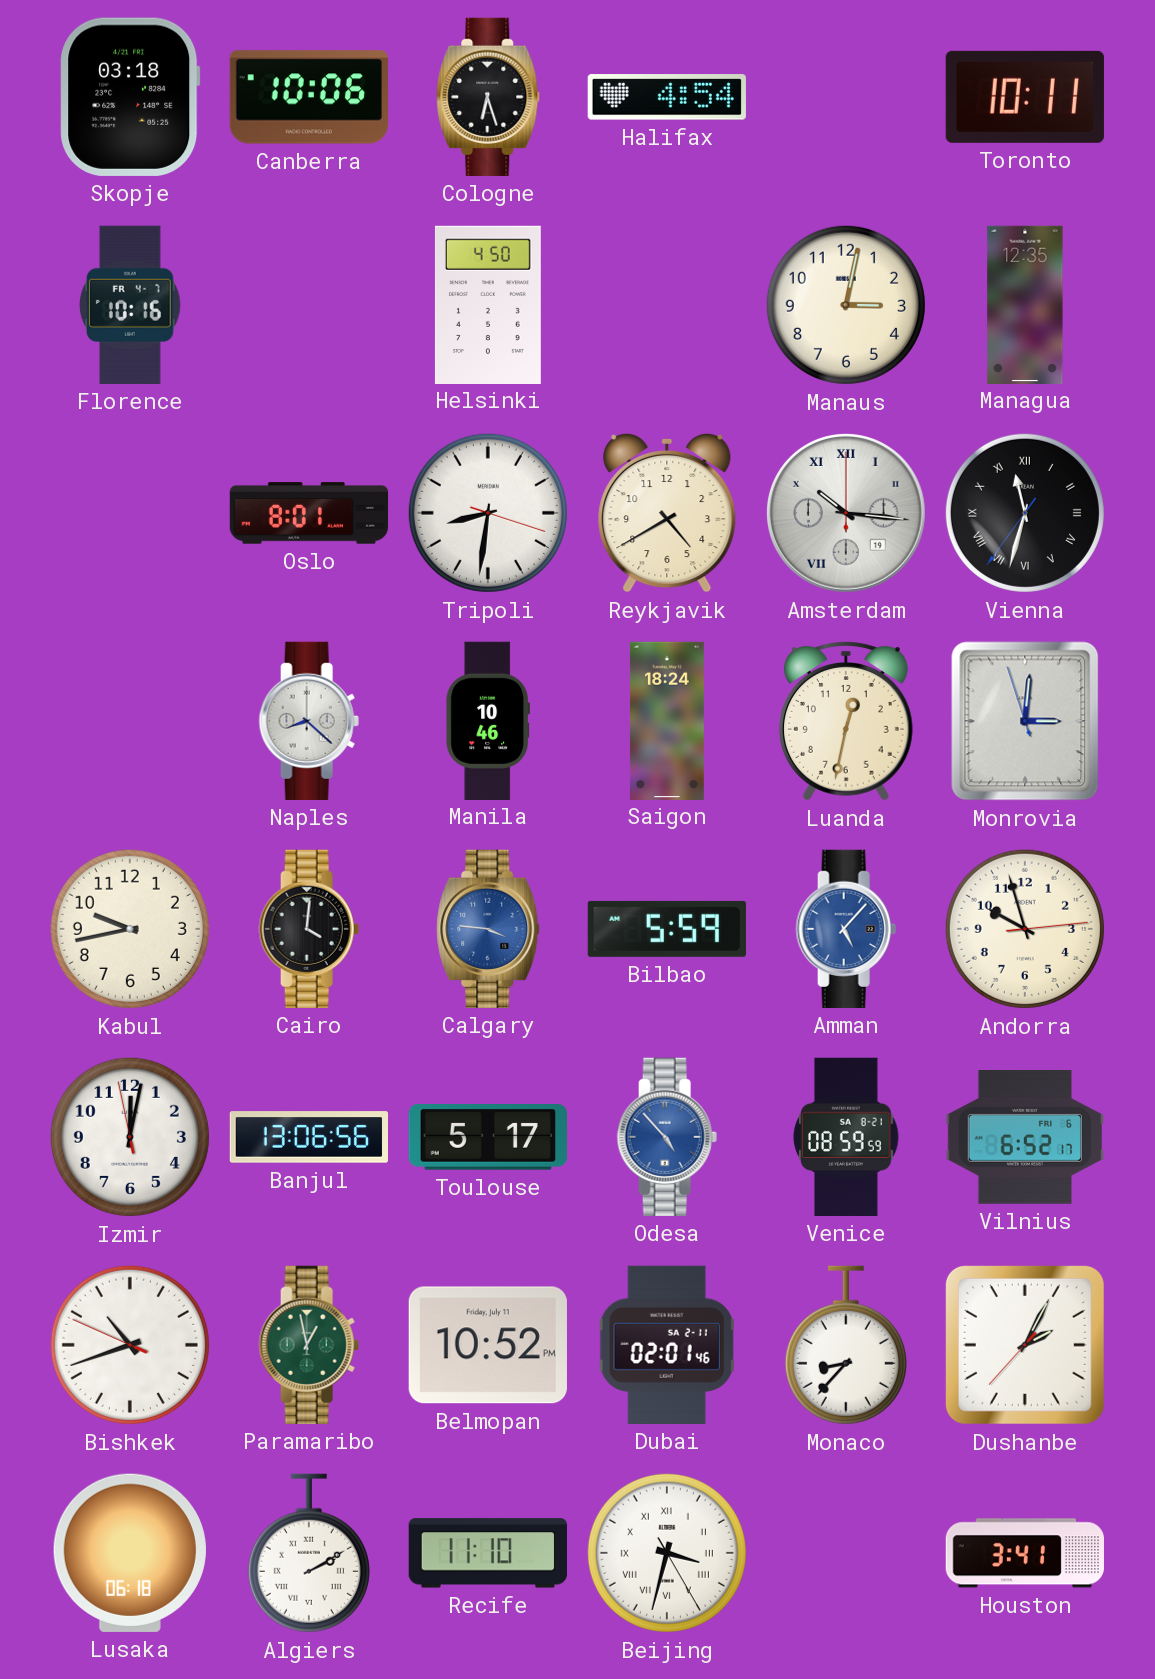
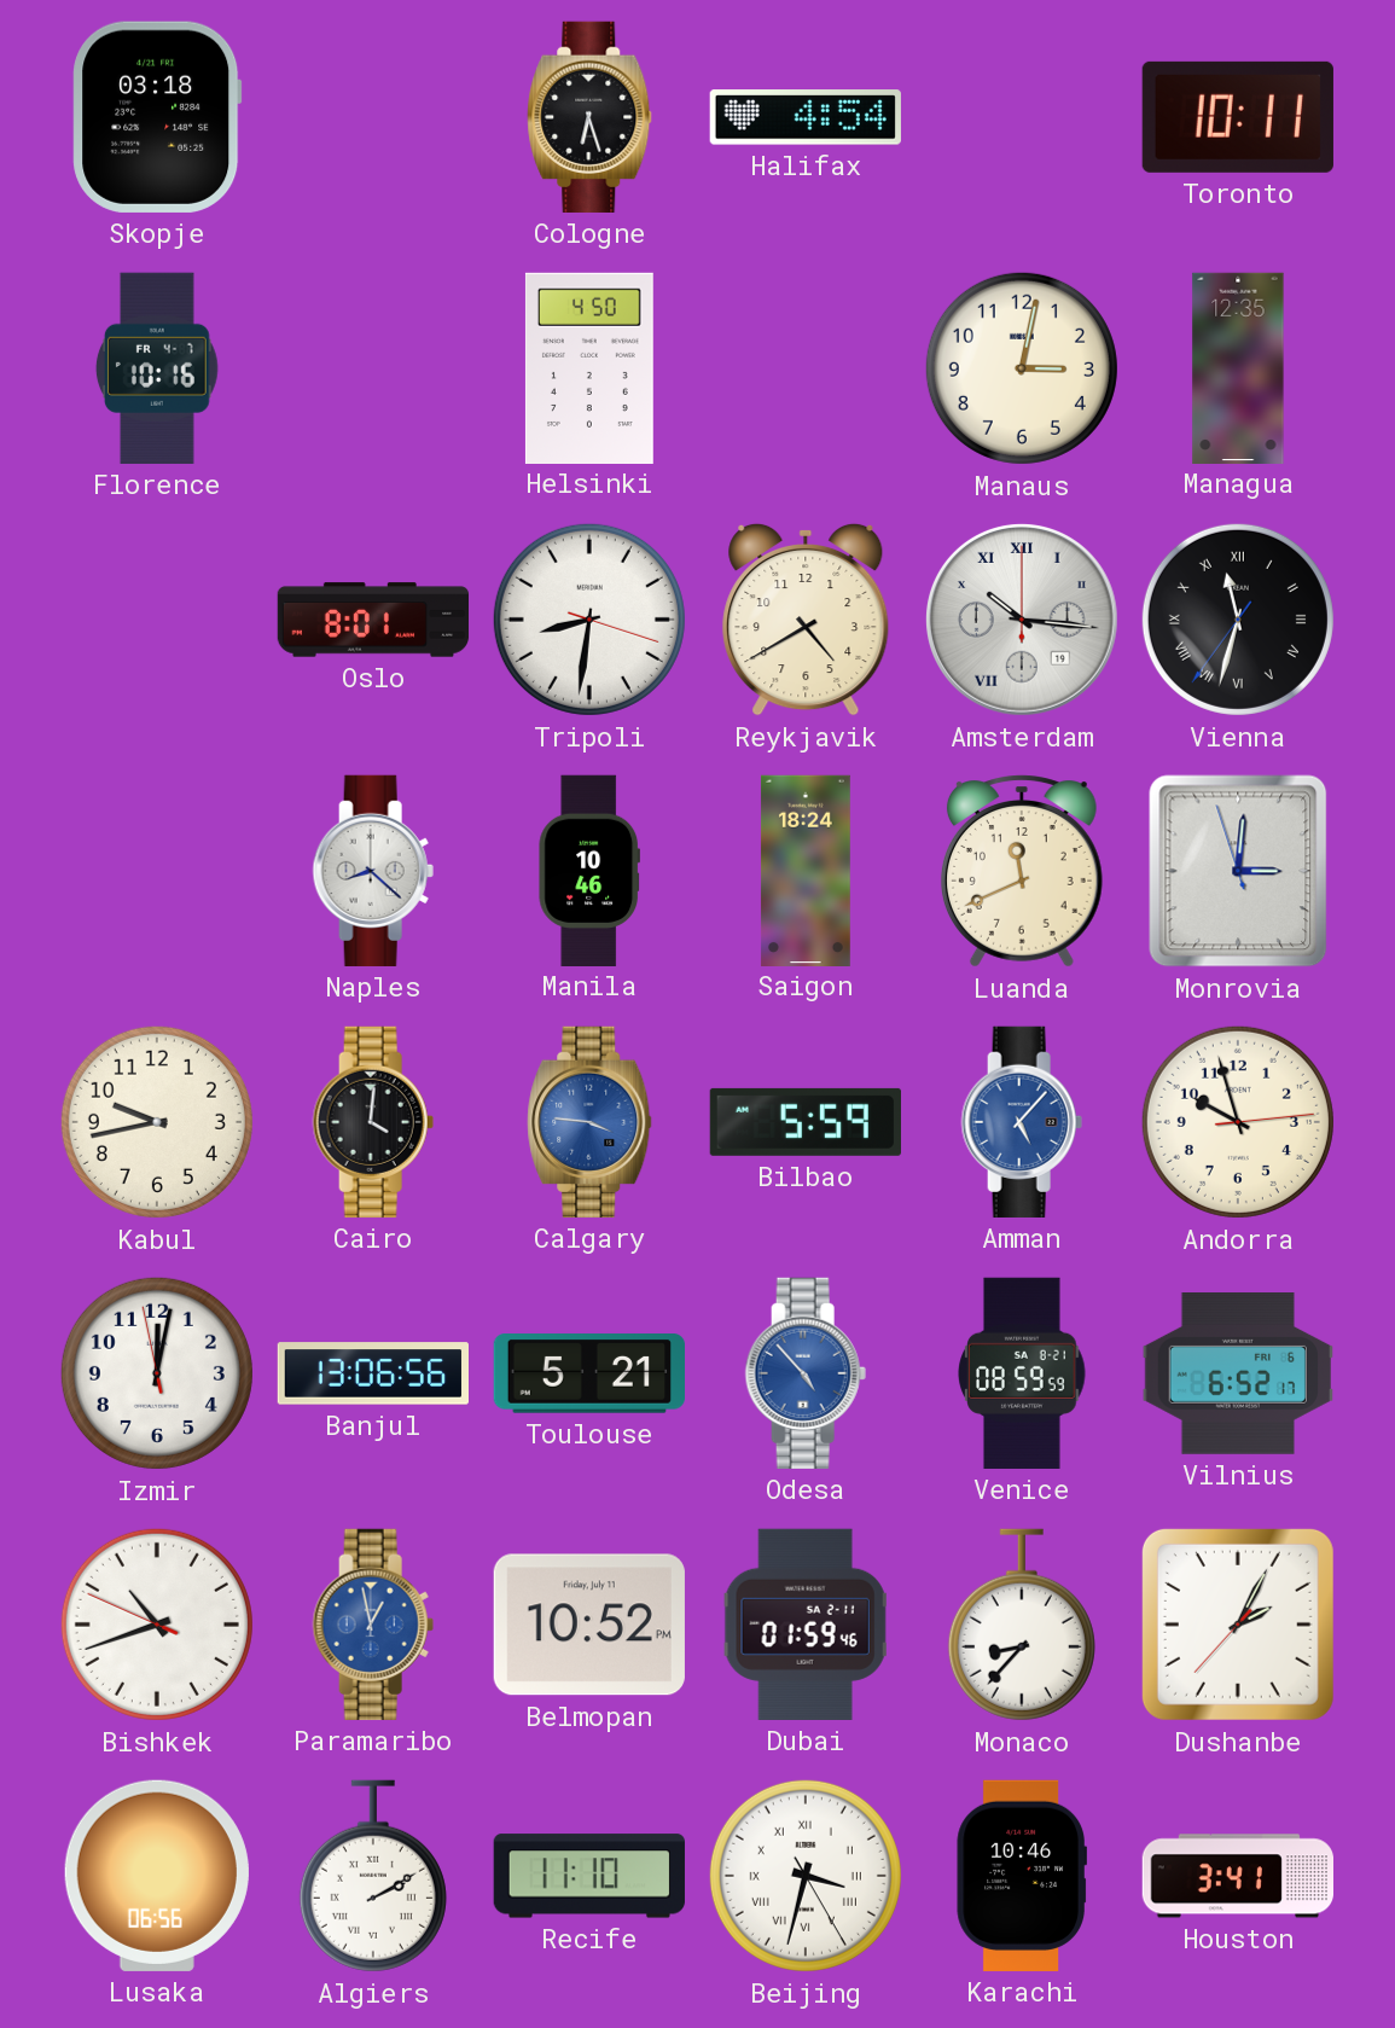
Canberra: 10:06 -> none
Luanda: 12:32 -> 11:41
Toulouse: 5:17 -> 5:21
Paramaribo dial: green -> blue
Dubai: 02:01 -> 01:59
Lusaka: 06:18 -> 06:56
Karachi: none -> 10:46
